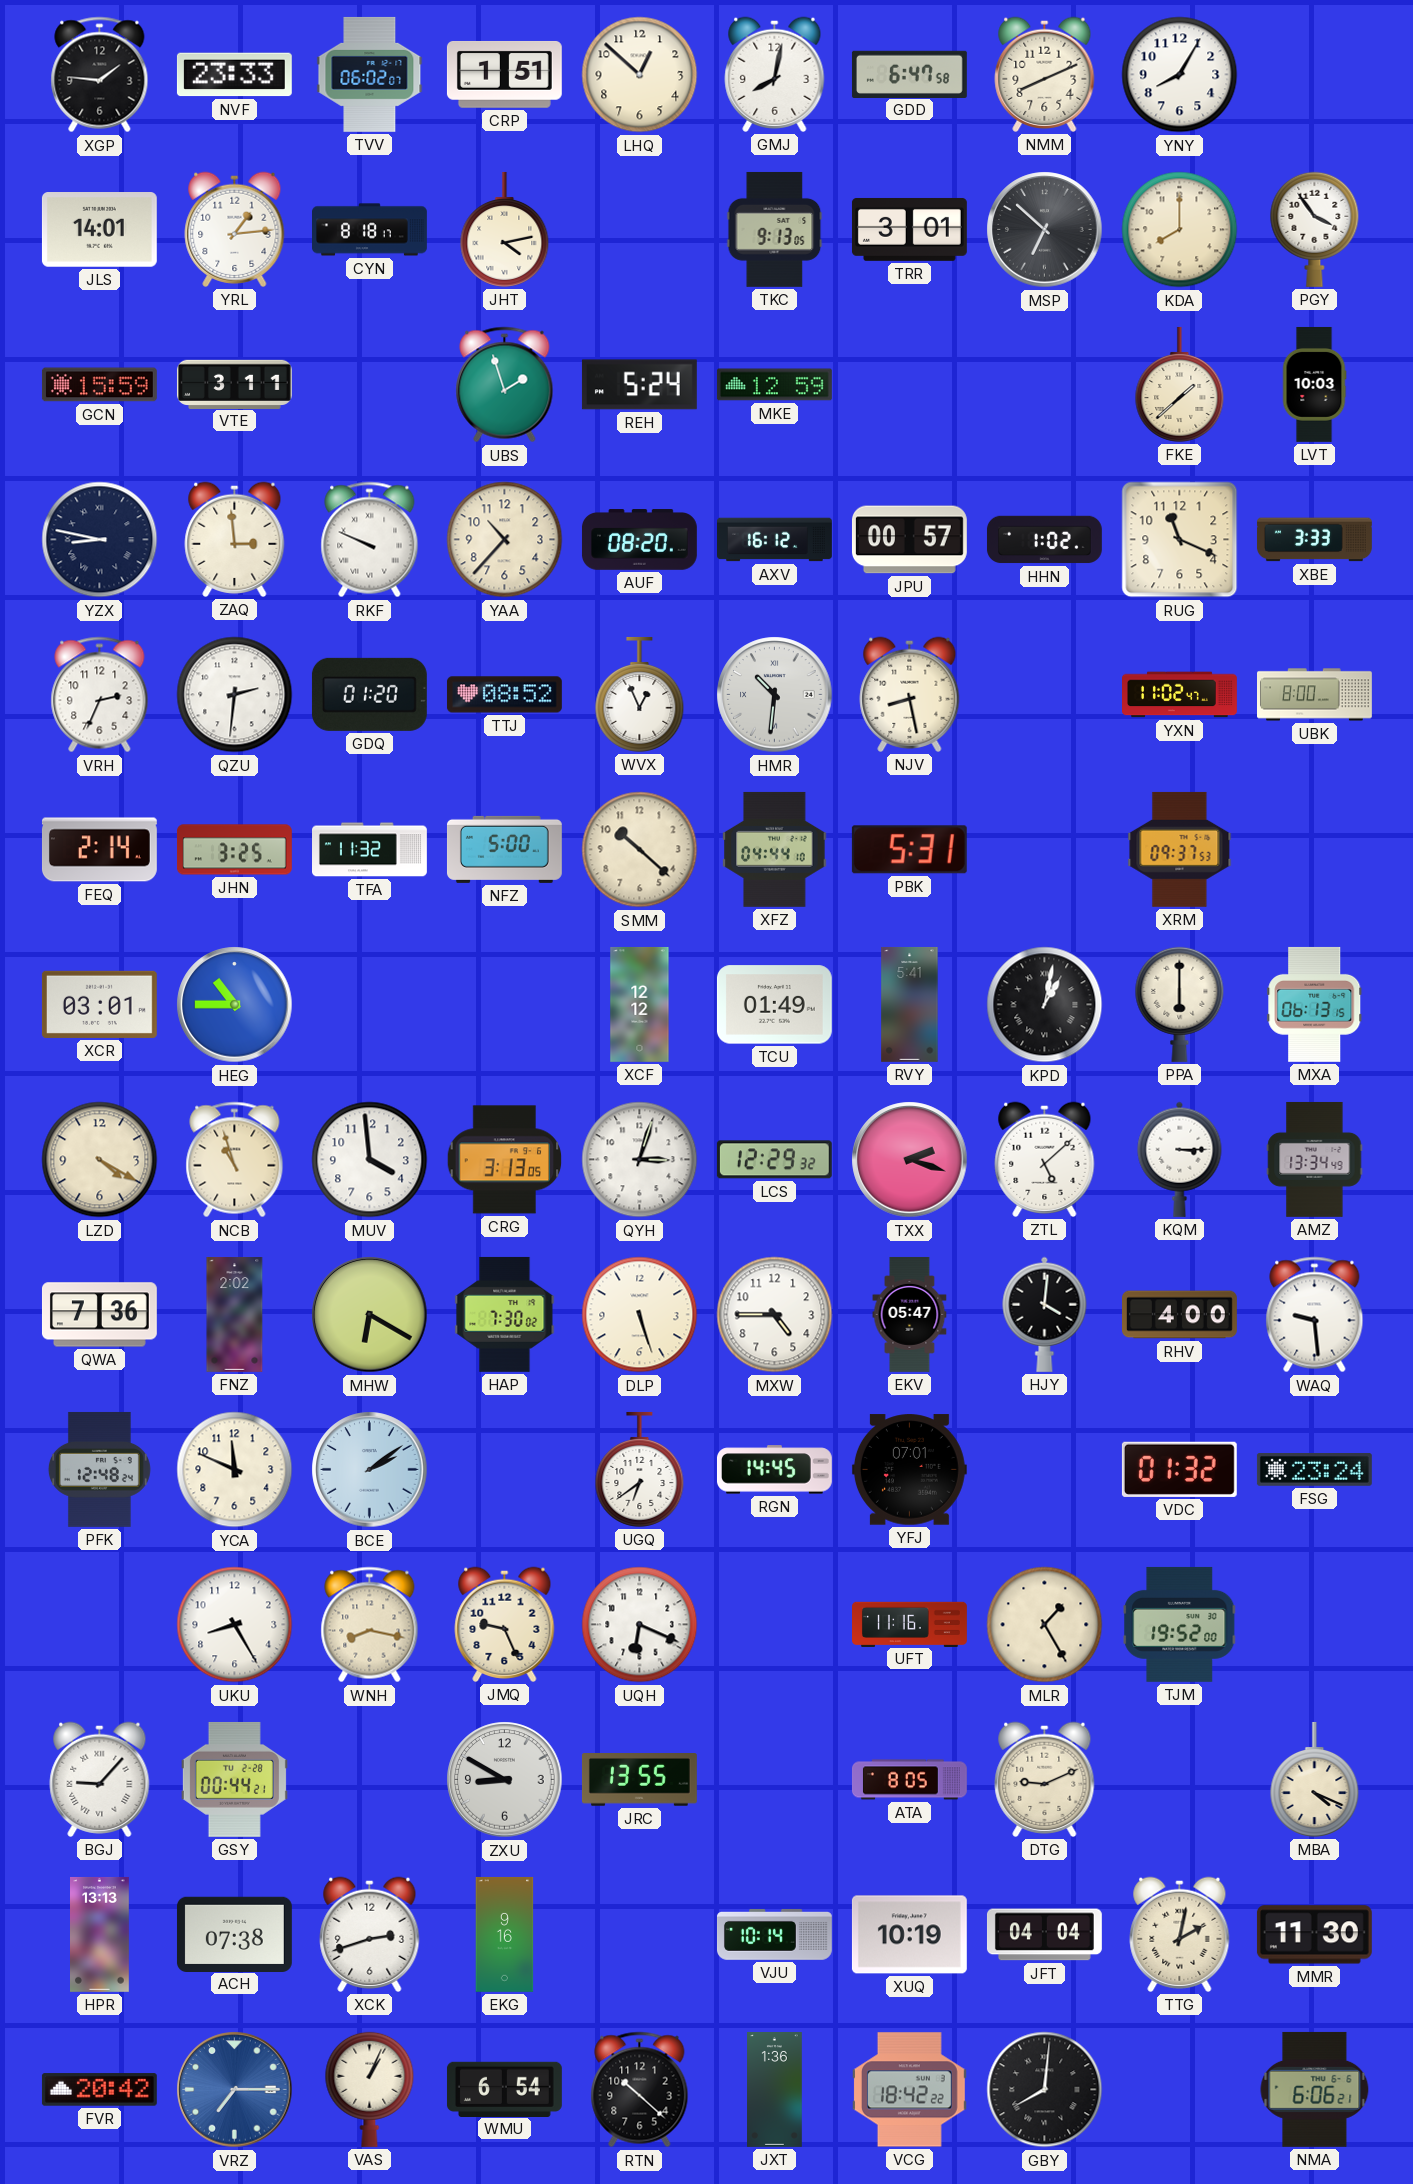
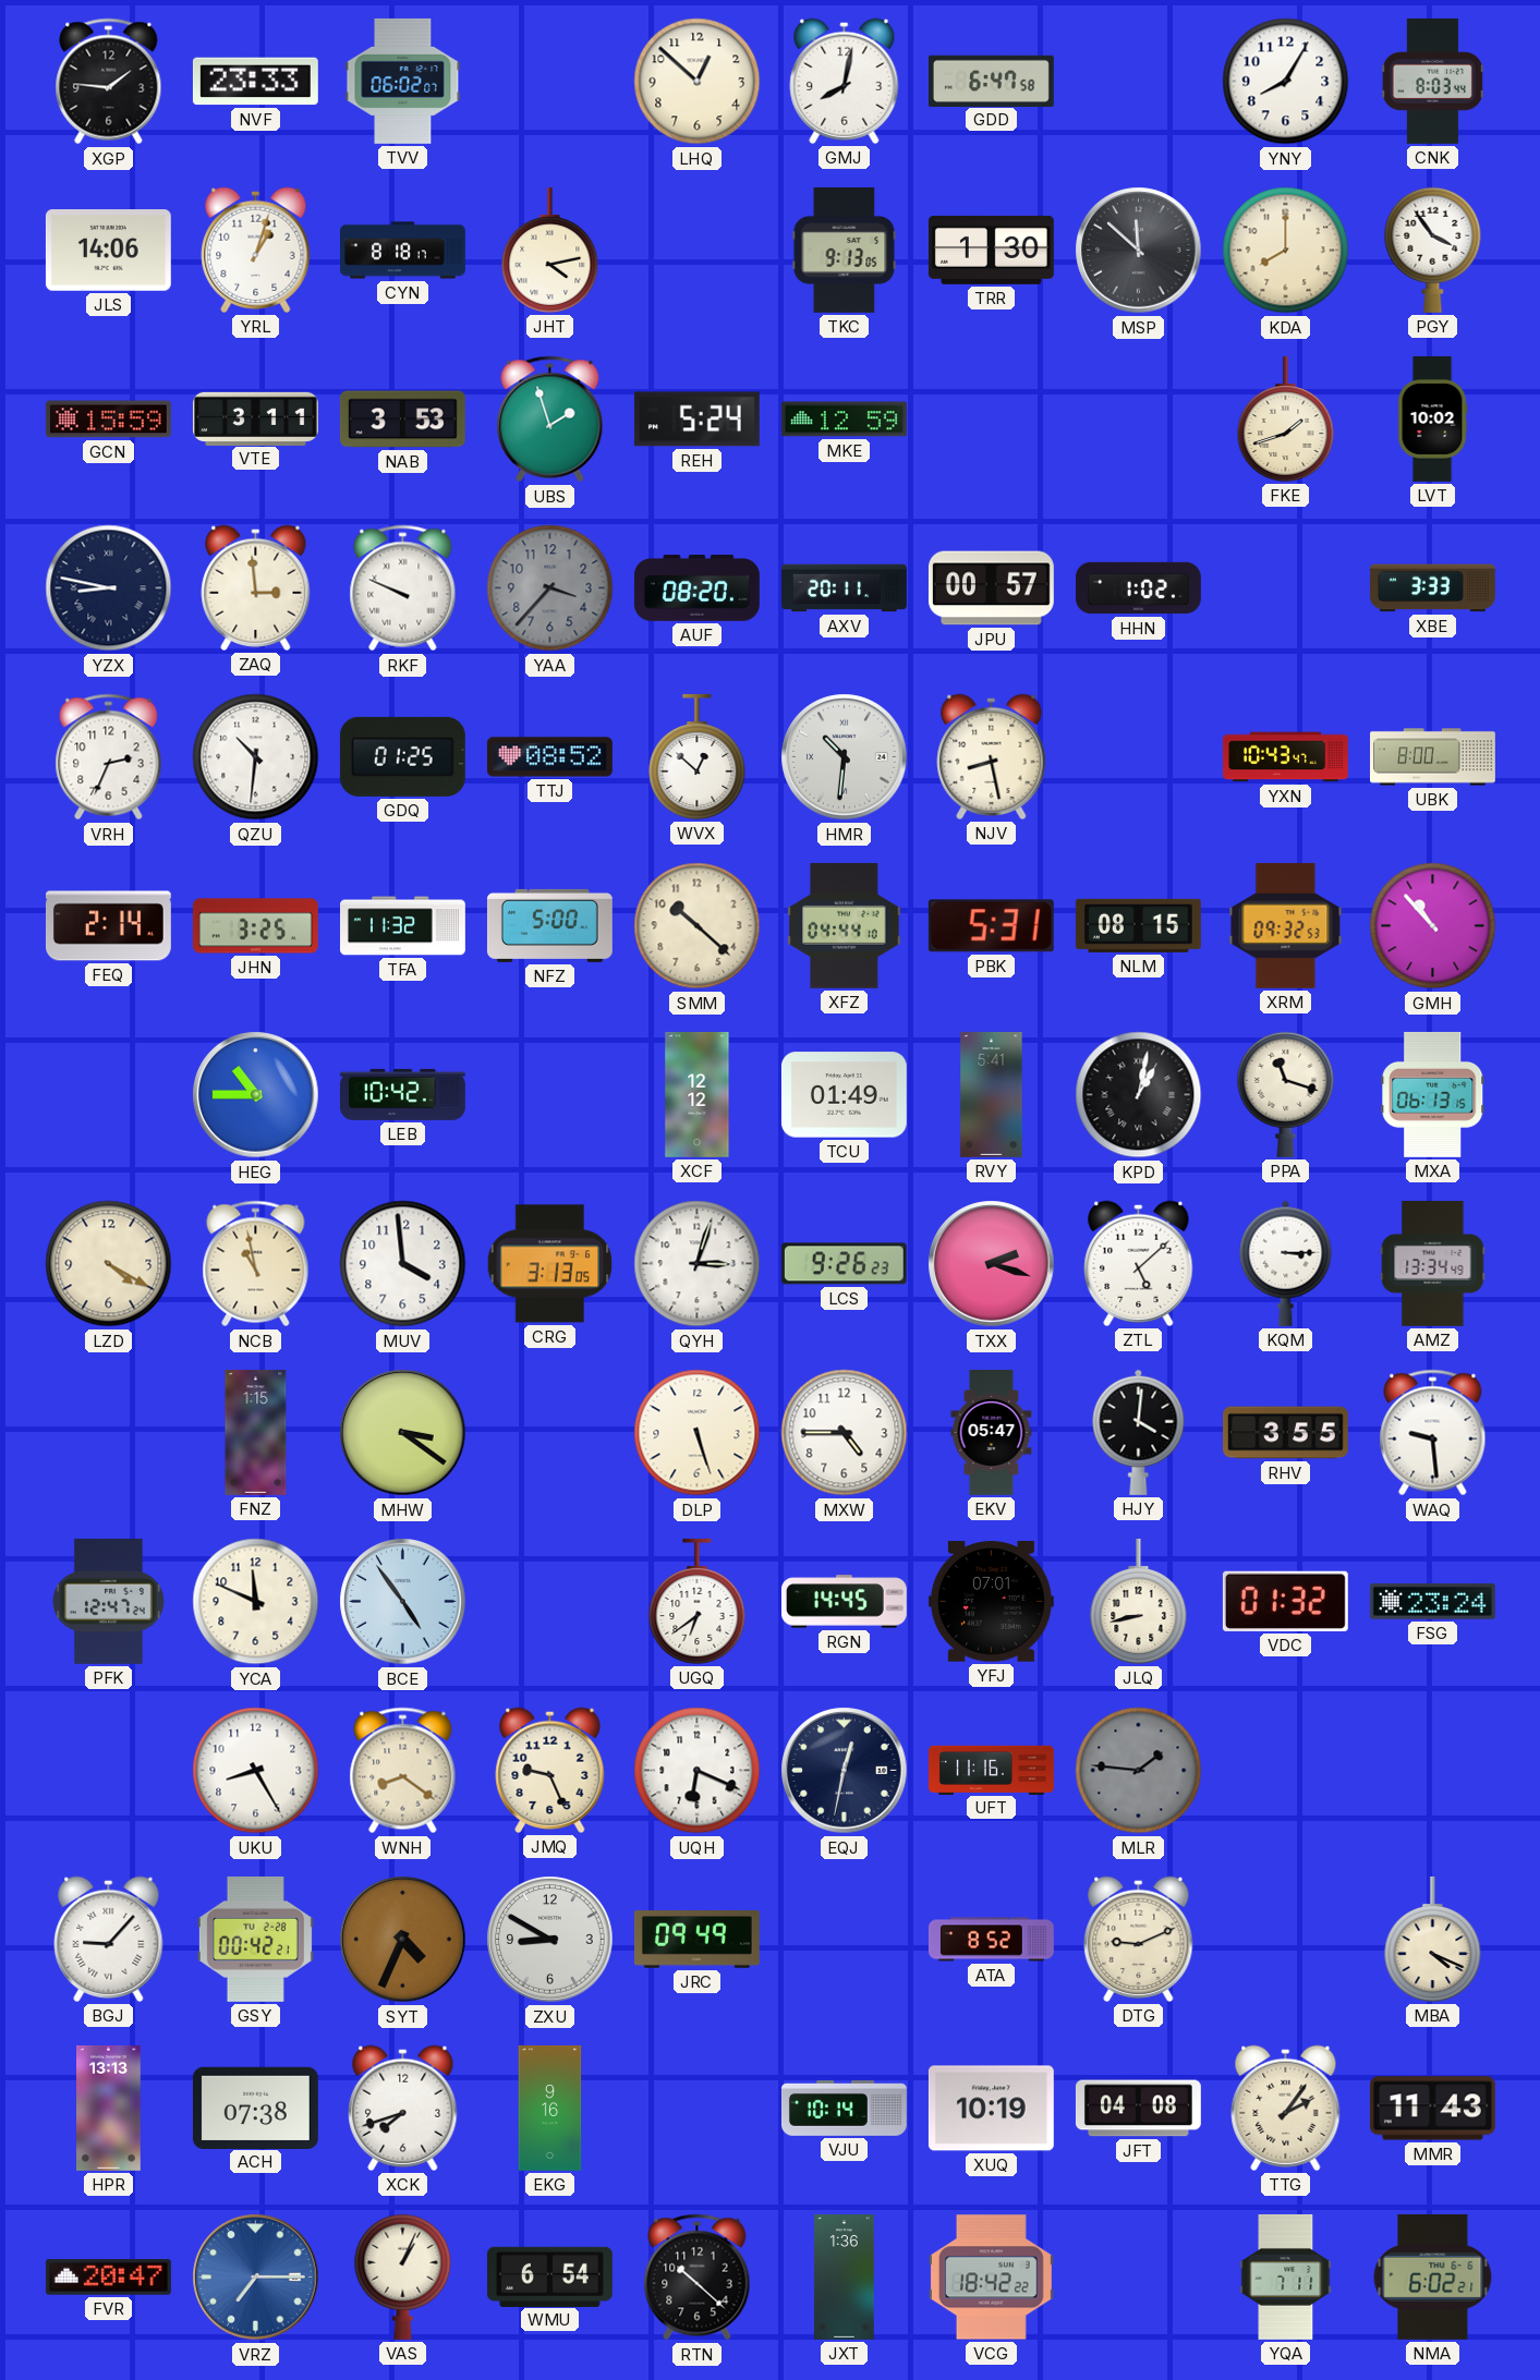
CRP: 1:51 -> none
NMM: 8:11 -> none
CNK: none -> 8:03
JLS: 14:01 -> 14:06
YRL: 1:14 -> 1:03
TRR: 3:01 -> 1:30
MSP: 6:52 -> 11:52
NAB: none -> 3:53
FKE: 1:38 -> 1:42
LVT: 10:03 -> 10:02
YAA: 10:37 -> 3:37
YAA dial: cream -> grey
AXV: 16:12 -> 20:11
RUG: 11:19 -> none
QZU: 2:31 -> 10:31
GDQ: 01:20 -> 01:25
WVX: 12:56 -> 12:52
YXN: 11:02 -> 10:43
NLM: none -> 08:15
XRM: 09:37 -> 09:32
GMH: none -> 10:53
XCR: 03:01 -> none
LEB: none -> 10:42
PPA: 6:00 -> 11:18
NCB: 10:57 -> 10:58
LCS: 12:29 -> 9:26
QWA: 7:36 -> none
FNZ: 2:02 -> 1:15
MHW: 6:20 -> 3:21
HAP: 7:30 -> none
RHV: 4:00 -> 3:55
PFK: 12:48 -> 12:47
BCE: 2:09 -> 4:54
JLQ: none -> 8:43
WNH: 8:17 -> 8:21
EQJ: none -> 12:32
MLR: 1:25 -> 1:46
MLR dial: cream -> grey
TJM: 19:52 -> none
GSY: 00:44 -> 00:42
SYT: none -> 4:34
JRC: 13:55 -> 09:49
ATA: 8:05 -> 8:52
XCK: 2:42 -> 7:42
JFT: 04:04 -> 04:08
TTG: 2:02 -> 2:06
MMR: 11:30 -> 11:43
FVR: 20:42 -> 20:47
GBY: 8:01 -> none
YQA: none -> 7:11
NMA: 6:06 -> 6:02
